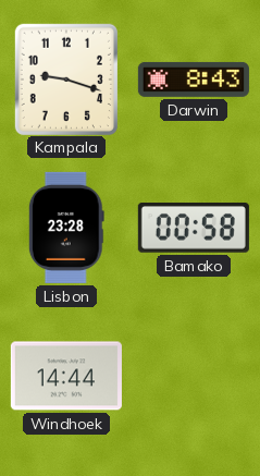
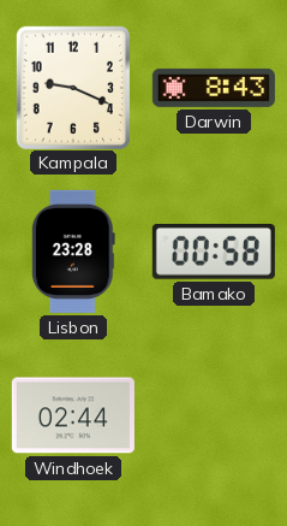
Kampala: 9:18 -> 9:19
Windhoek: 14:44 -> 02:44
